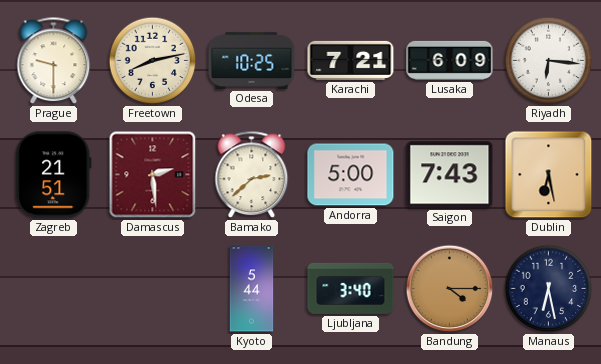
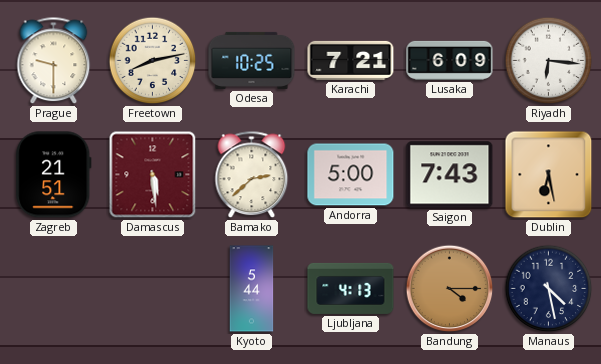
Damascus: 2:29 -> 5:29
Ljubljana: 3:40 -> 4:13
Manaus: 6:28 -> 4:28
